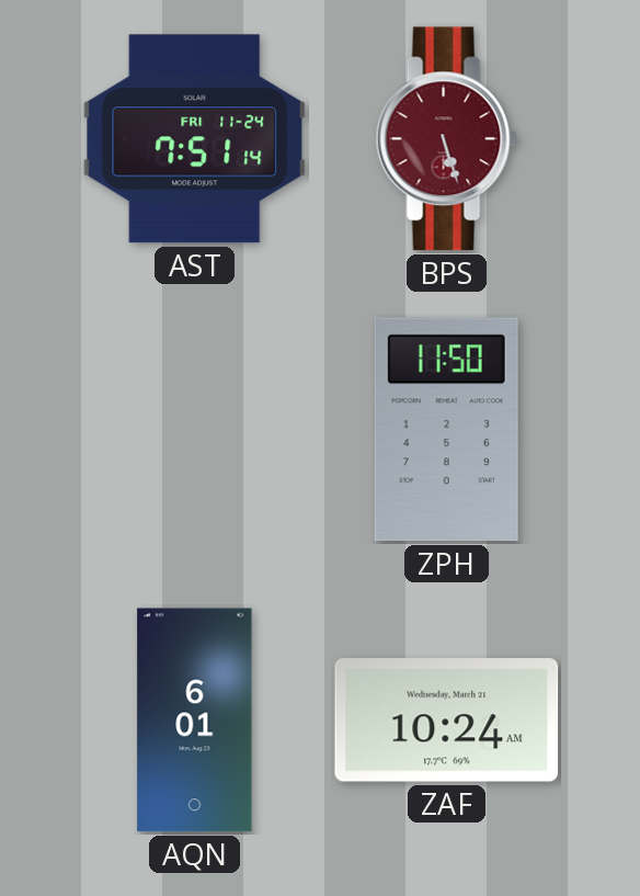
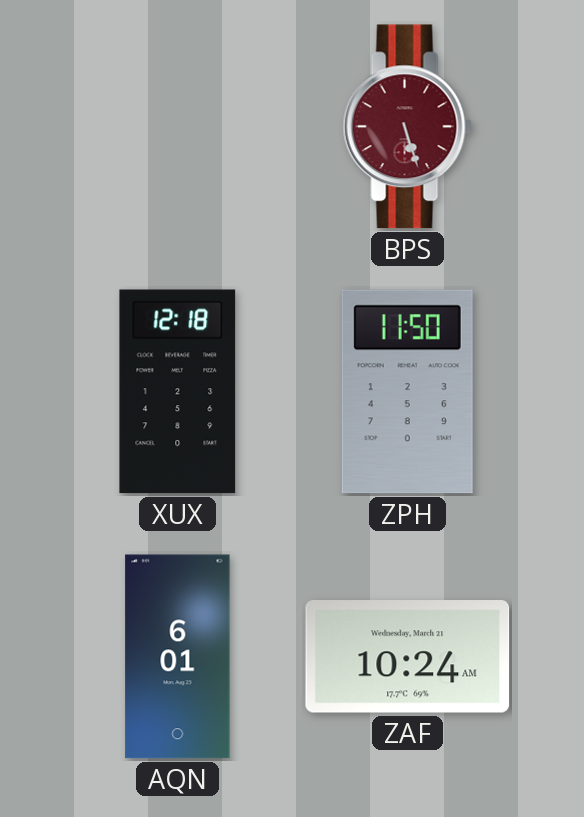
AST: 7:51 -> none
XUX: none -> 12:18
